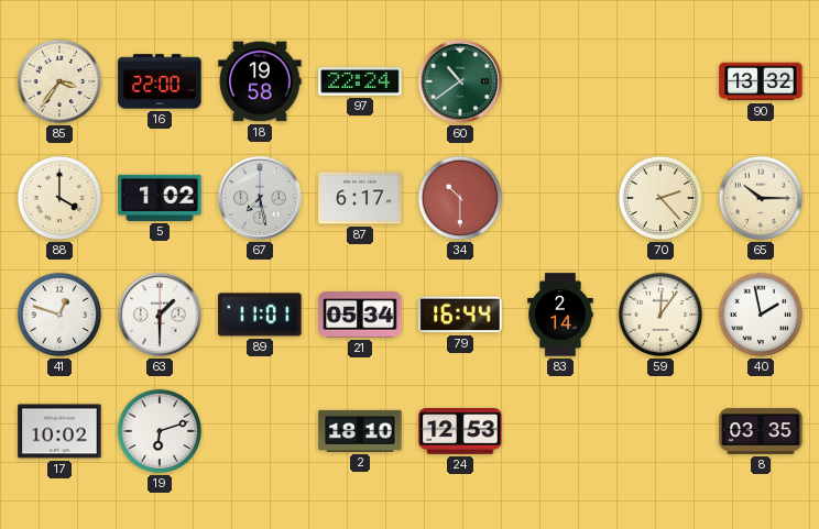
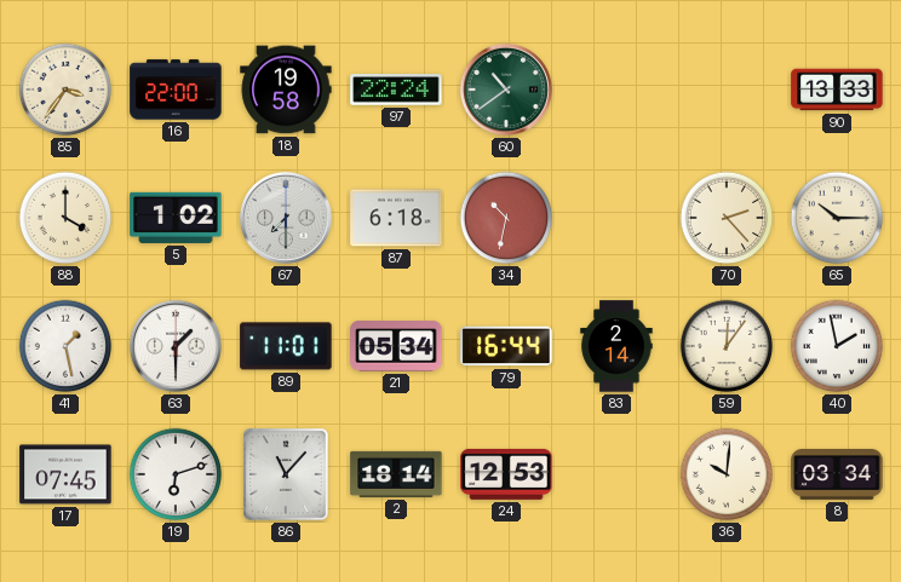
90: 13:32 -> 13:33
67: 7:28 -> 7:30
87: 6:17 -> 6:18
34: 10:30 -> 10:32
41: 12:48 -> 1:28
17: 10:02 -> 07:45
86: none -> 11:07
2: 18:10 -> 18:14
36: none -> 10:01
8: 03:35 -> 03:34
